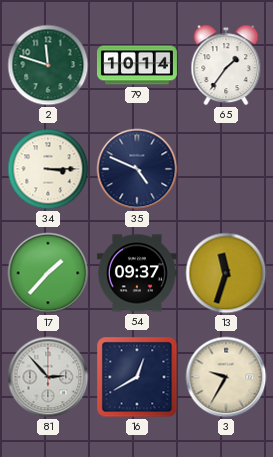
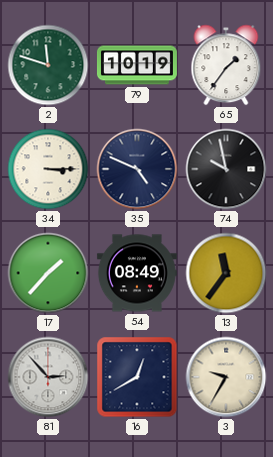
79: 10:14 -> 10:19
74: none -> 9:58
54: 09:37 -> 08:49
13: 11:33 -> 11:36
